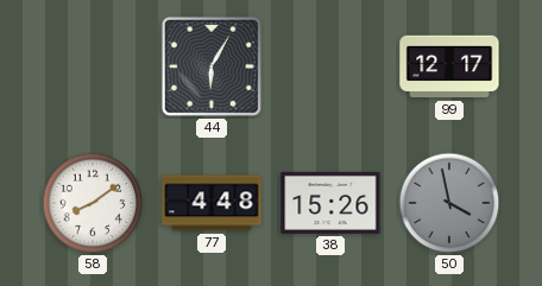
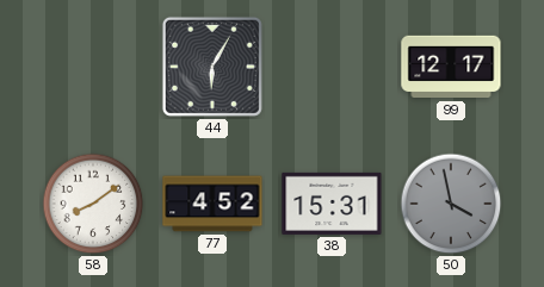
77: 4:48 -> 4:52
38: 15:26 -> 15:31
